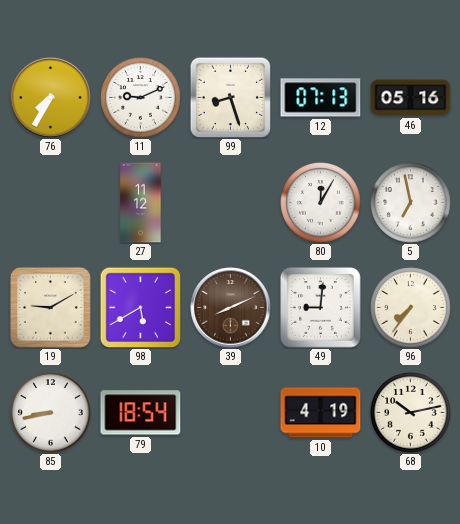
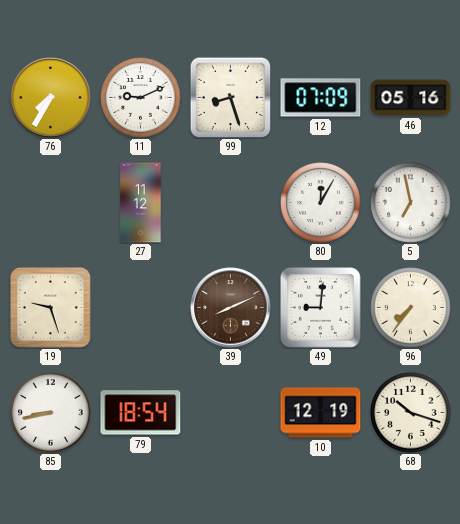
12: 07:13 -> 07:09
19: 9:10 -> 9:27
98: 5:40 -> none
10: 4:19 -> 12:19
68: 10:13 -> 10:18
